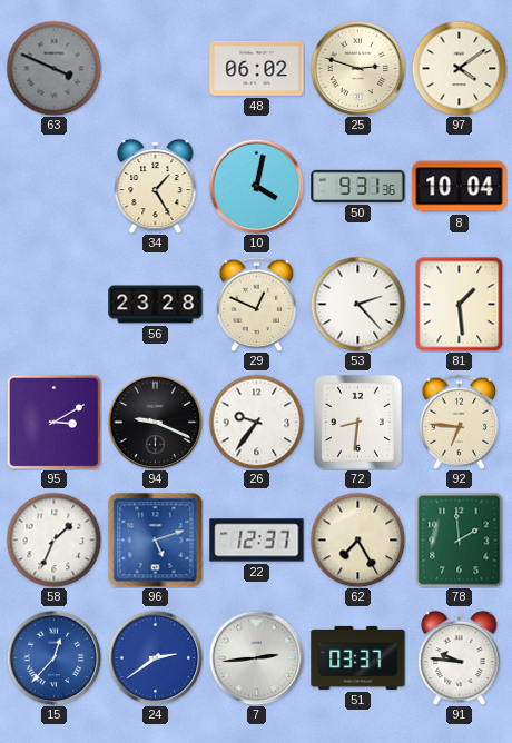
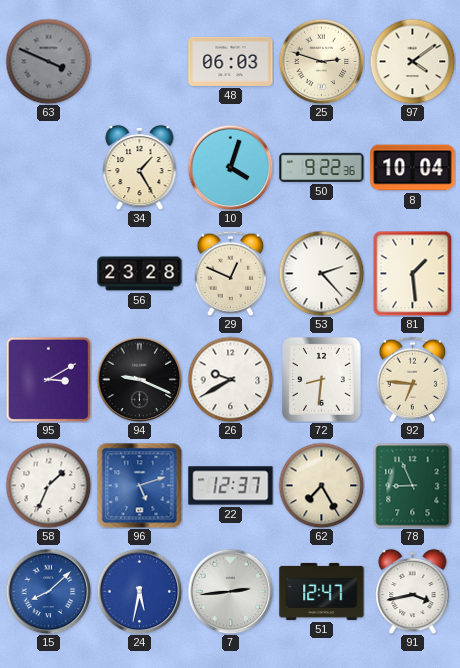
48: 06:02 -> 06:03
10: 4:02 -> 4:03
50: 9:31 -> 9:22
26: 9:36 -> 9:40
78: 1:59 -> 8:56
15: 12:37 -> 8:08
24: 2:39 -> 5:32
51: 03:37 -> 12:47
91: 9:46 -> 3:43
